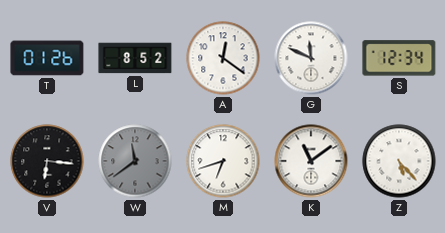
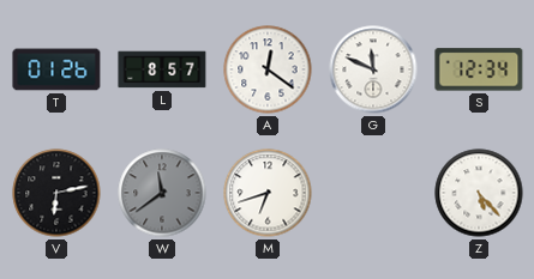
L: 8:52 -> 8:57
V: 6:16 -> 6:13
K: 11:09 -> none
